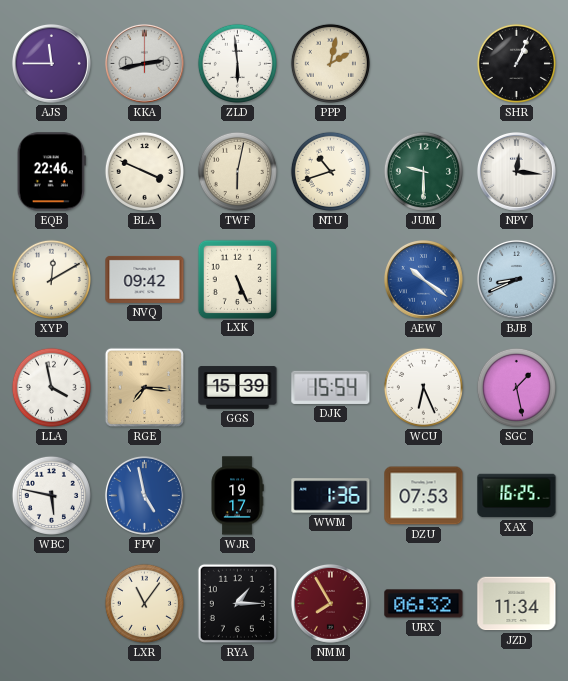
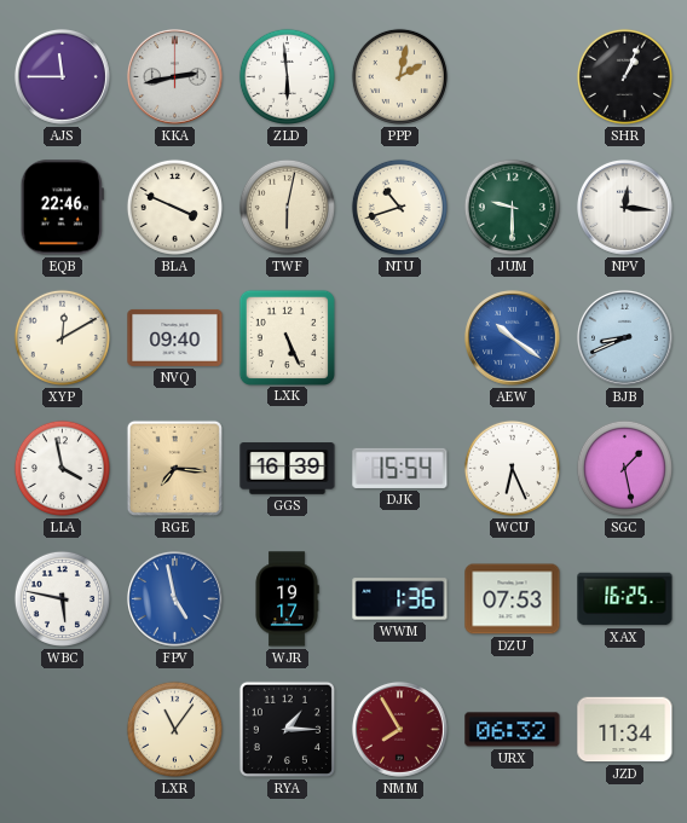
NVQ: 09:42 -> 09:40
GGS: 15:39 -> 16:39
